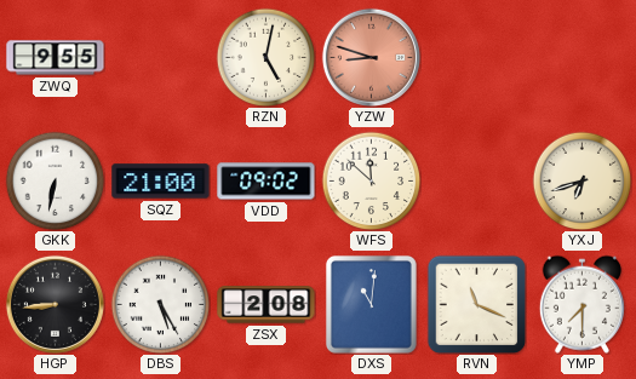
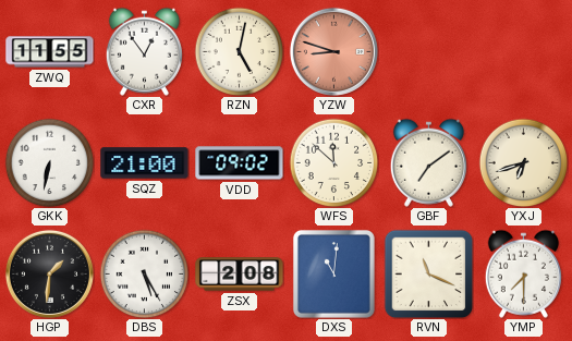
ZWQ: 9:55 -> 11:55
CXR: none -> 12:54
GBF: none -> 7:09
HGP: 8:44 -> 1:31
